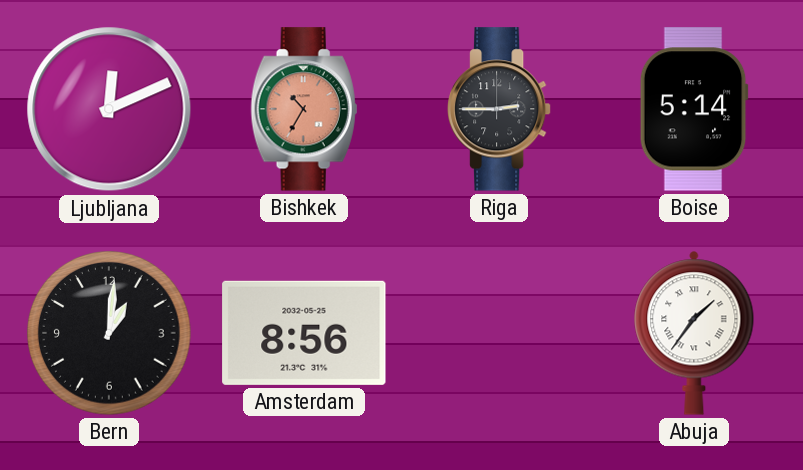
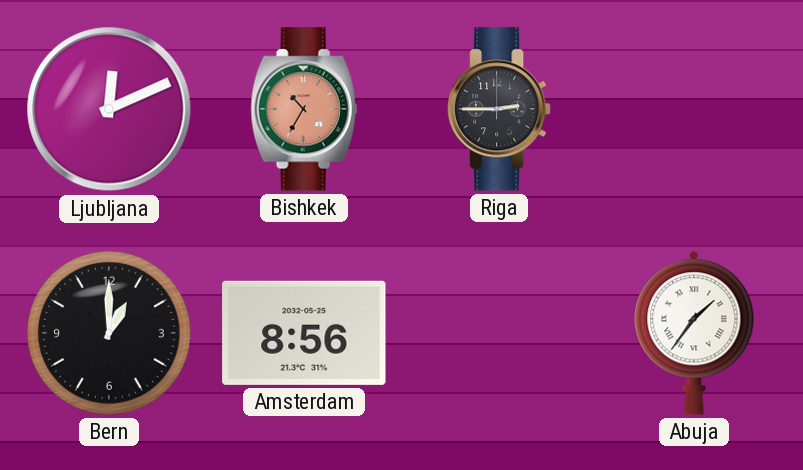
Boise: 5:14 -> none
Bern: 1:01 -> 1:00
